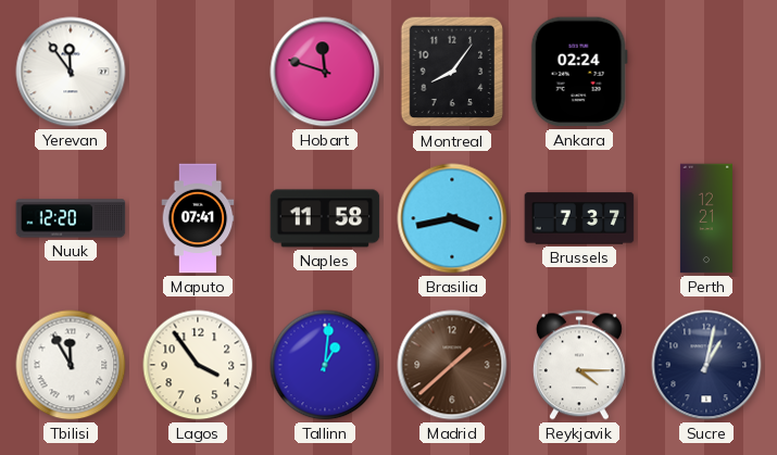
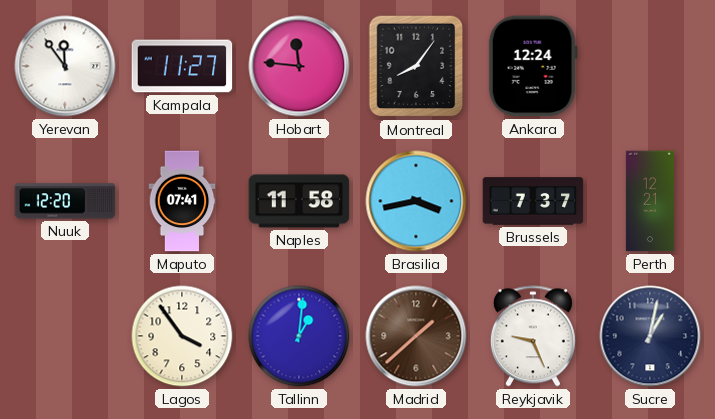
Kampala: none -> 11:27
Hobart: 11:48 -> 11:46
Ankara: 02:24 -> 12:24
Tbilisi: 11:55 -> none
Reykjavik: 4:15 -> 9:26
